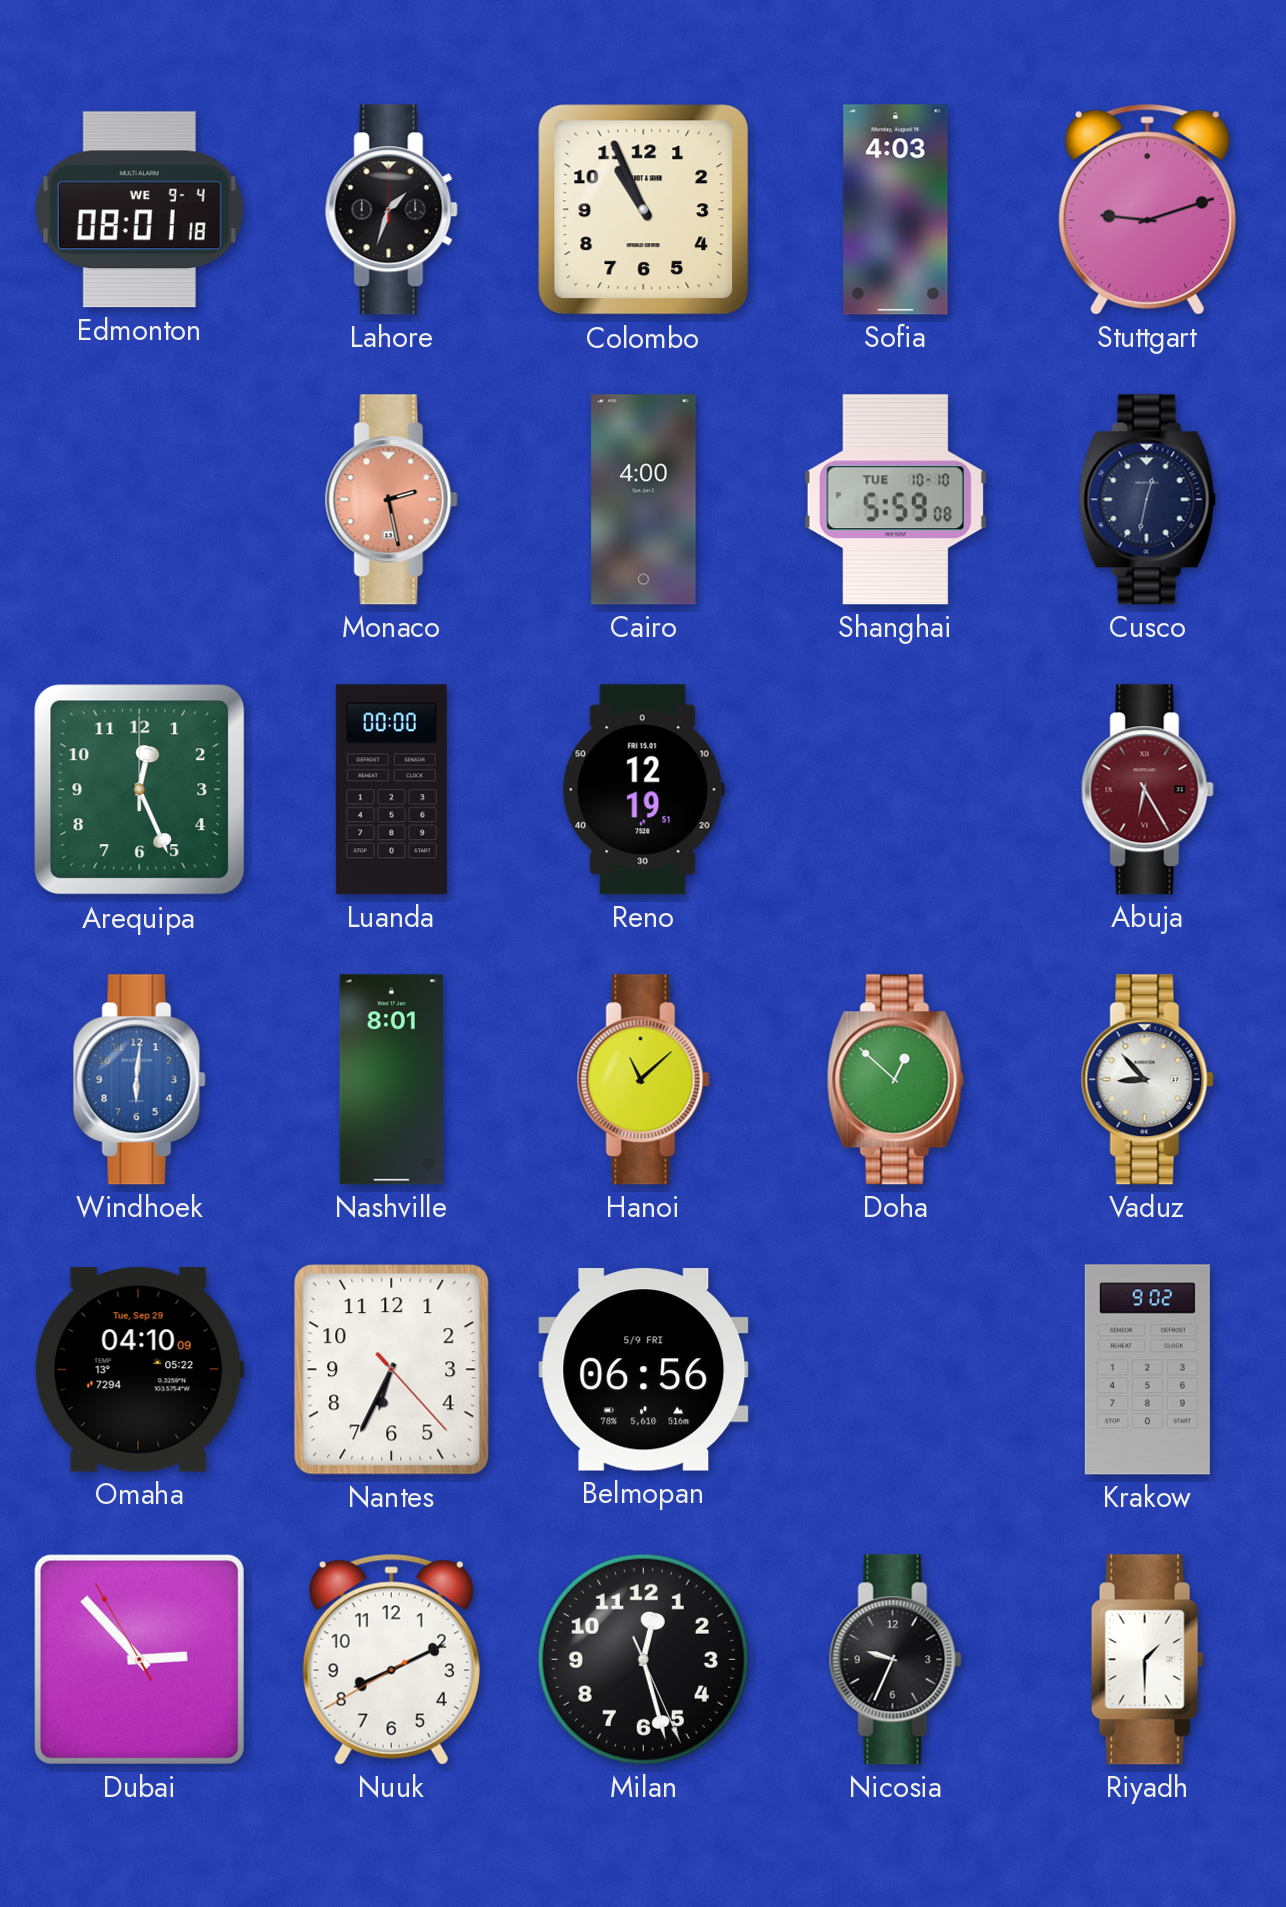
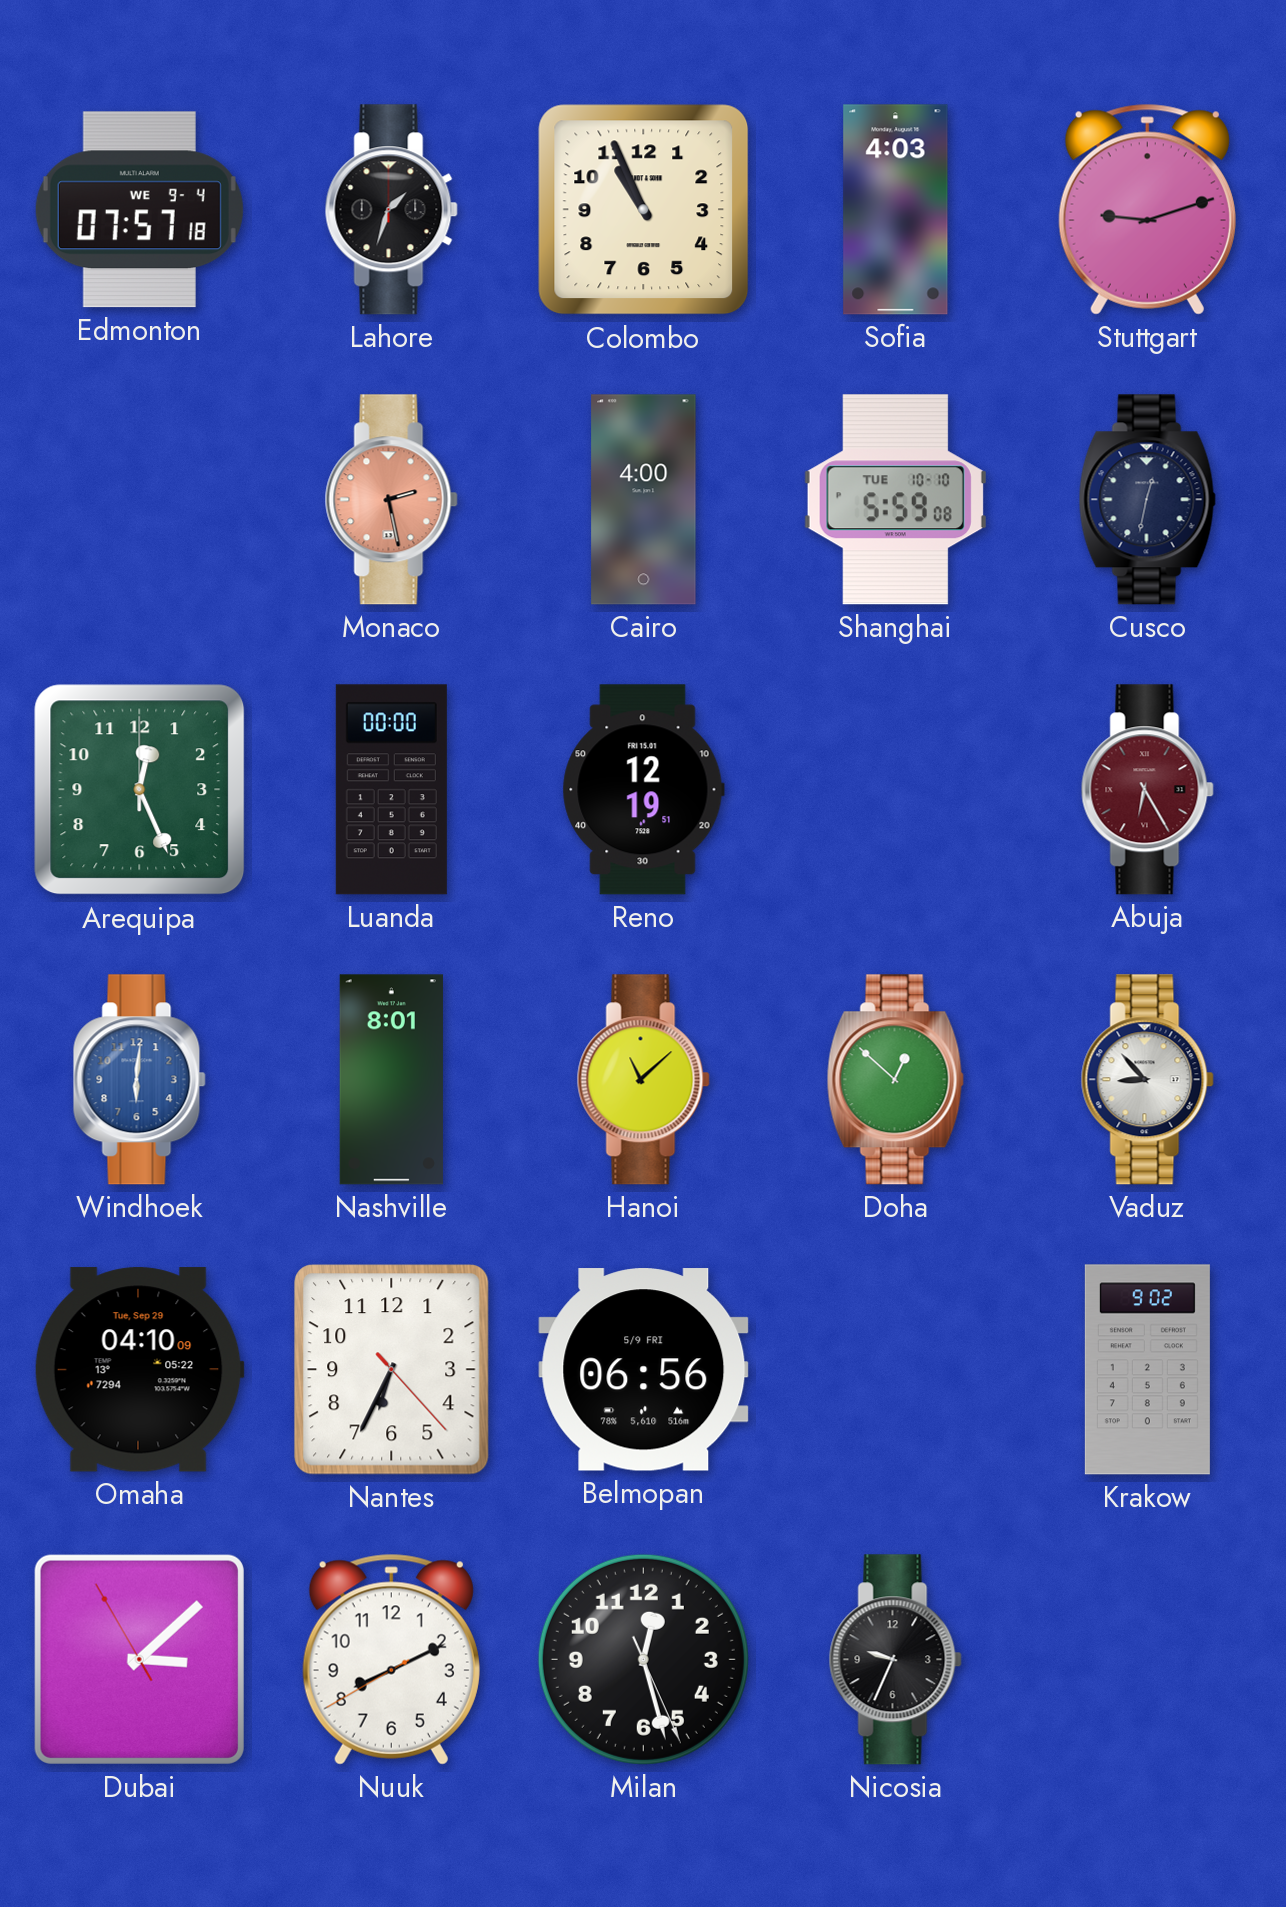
Edmonton: 08:01 -> 07:57
Dubai: 2:52 -> 3:07
Riyadh: 1:30 -> none
